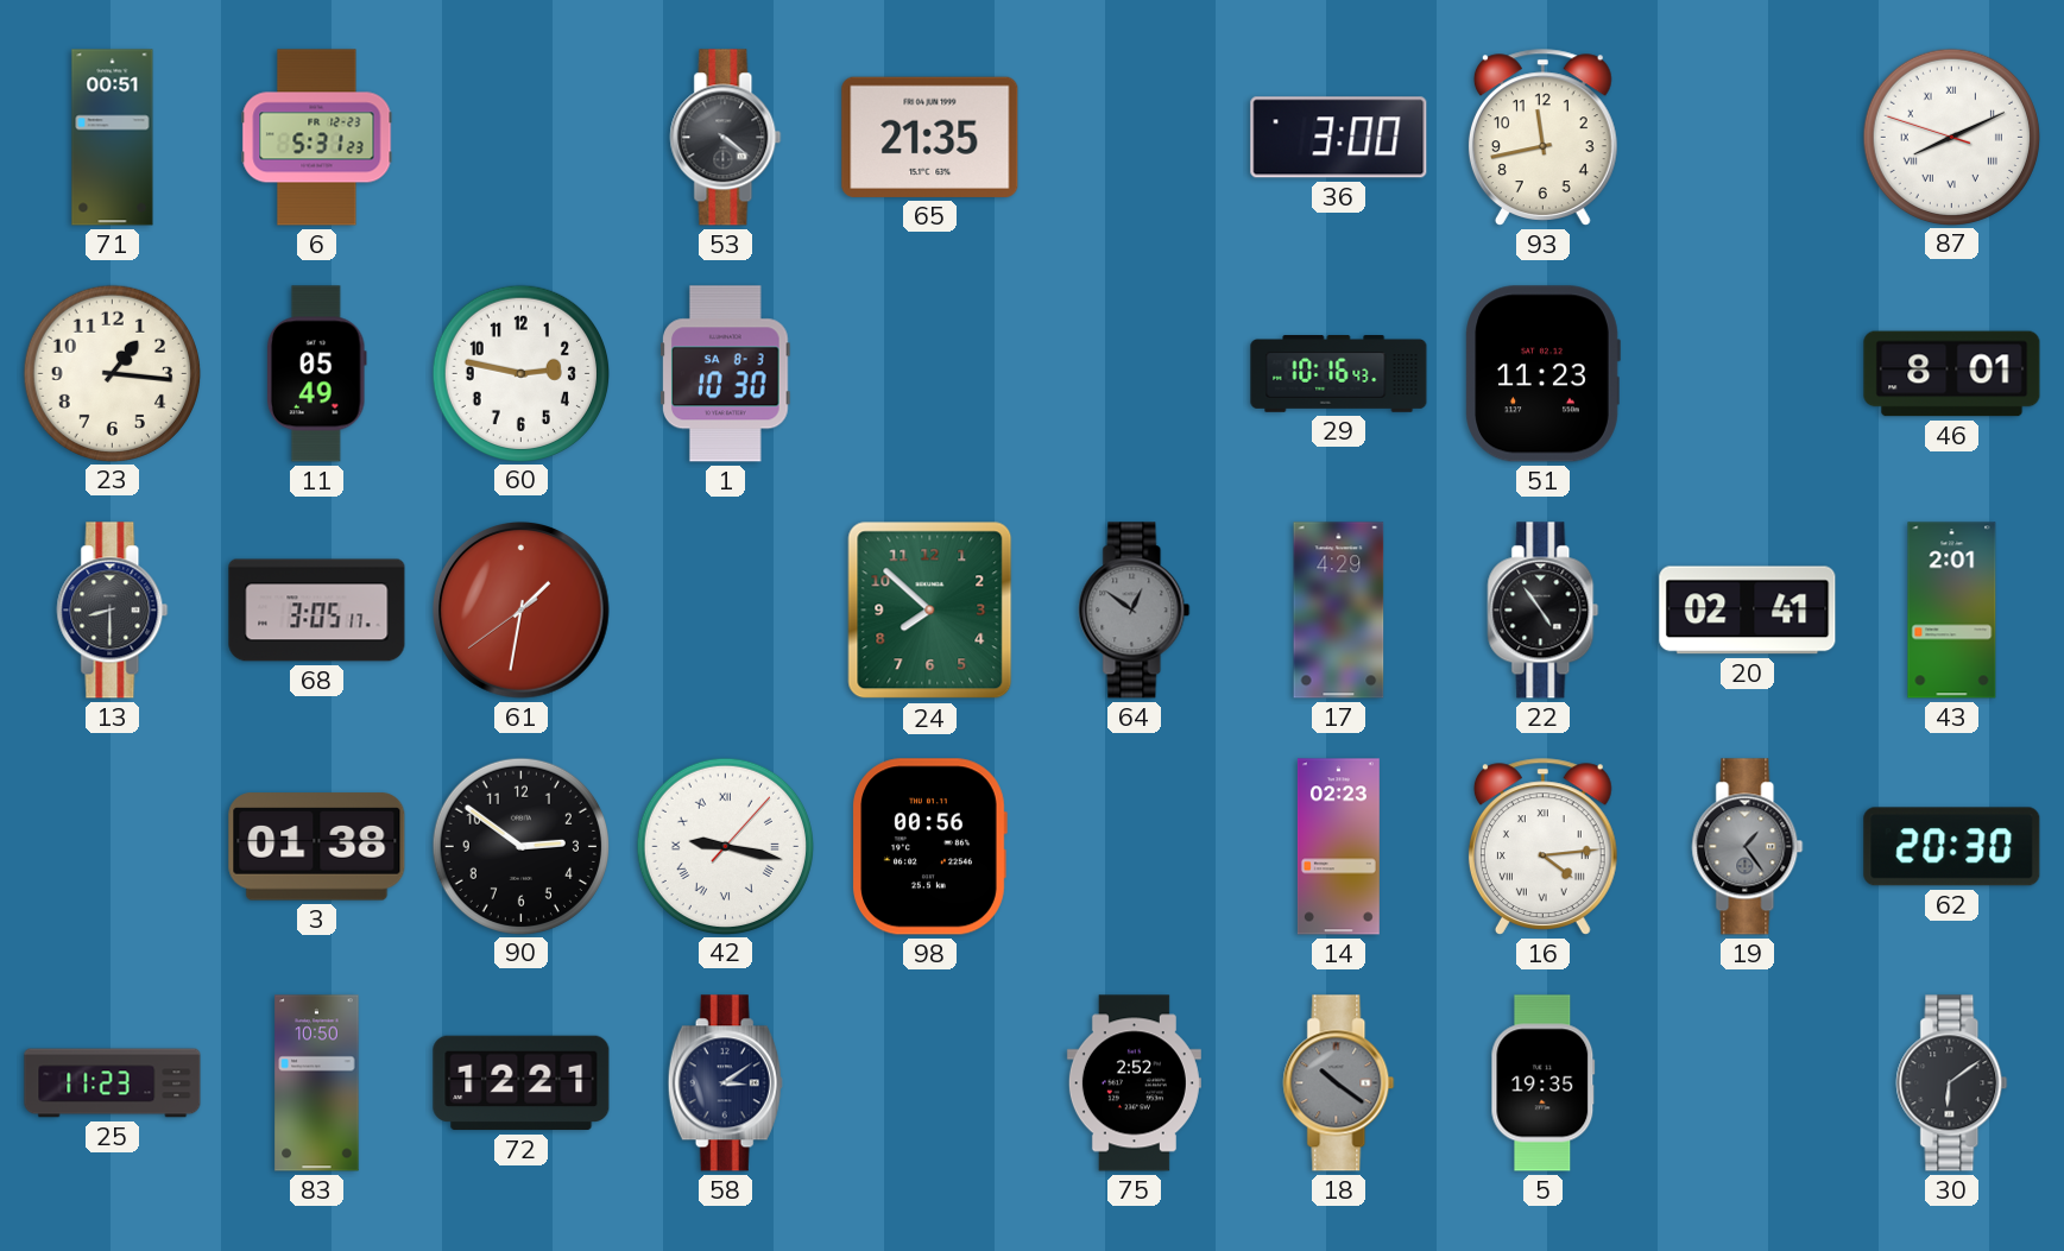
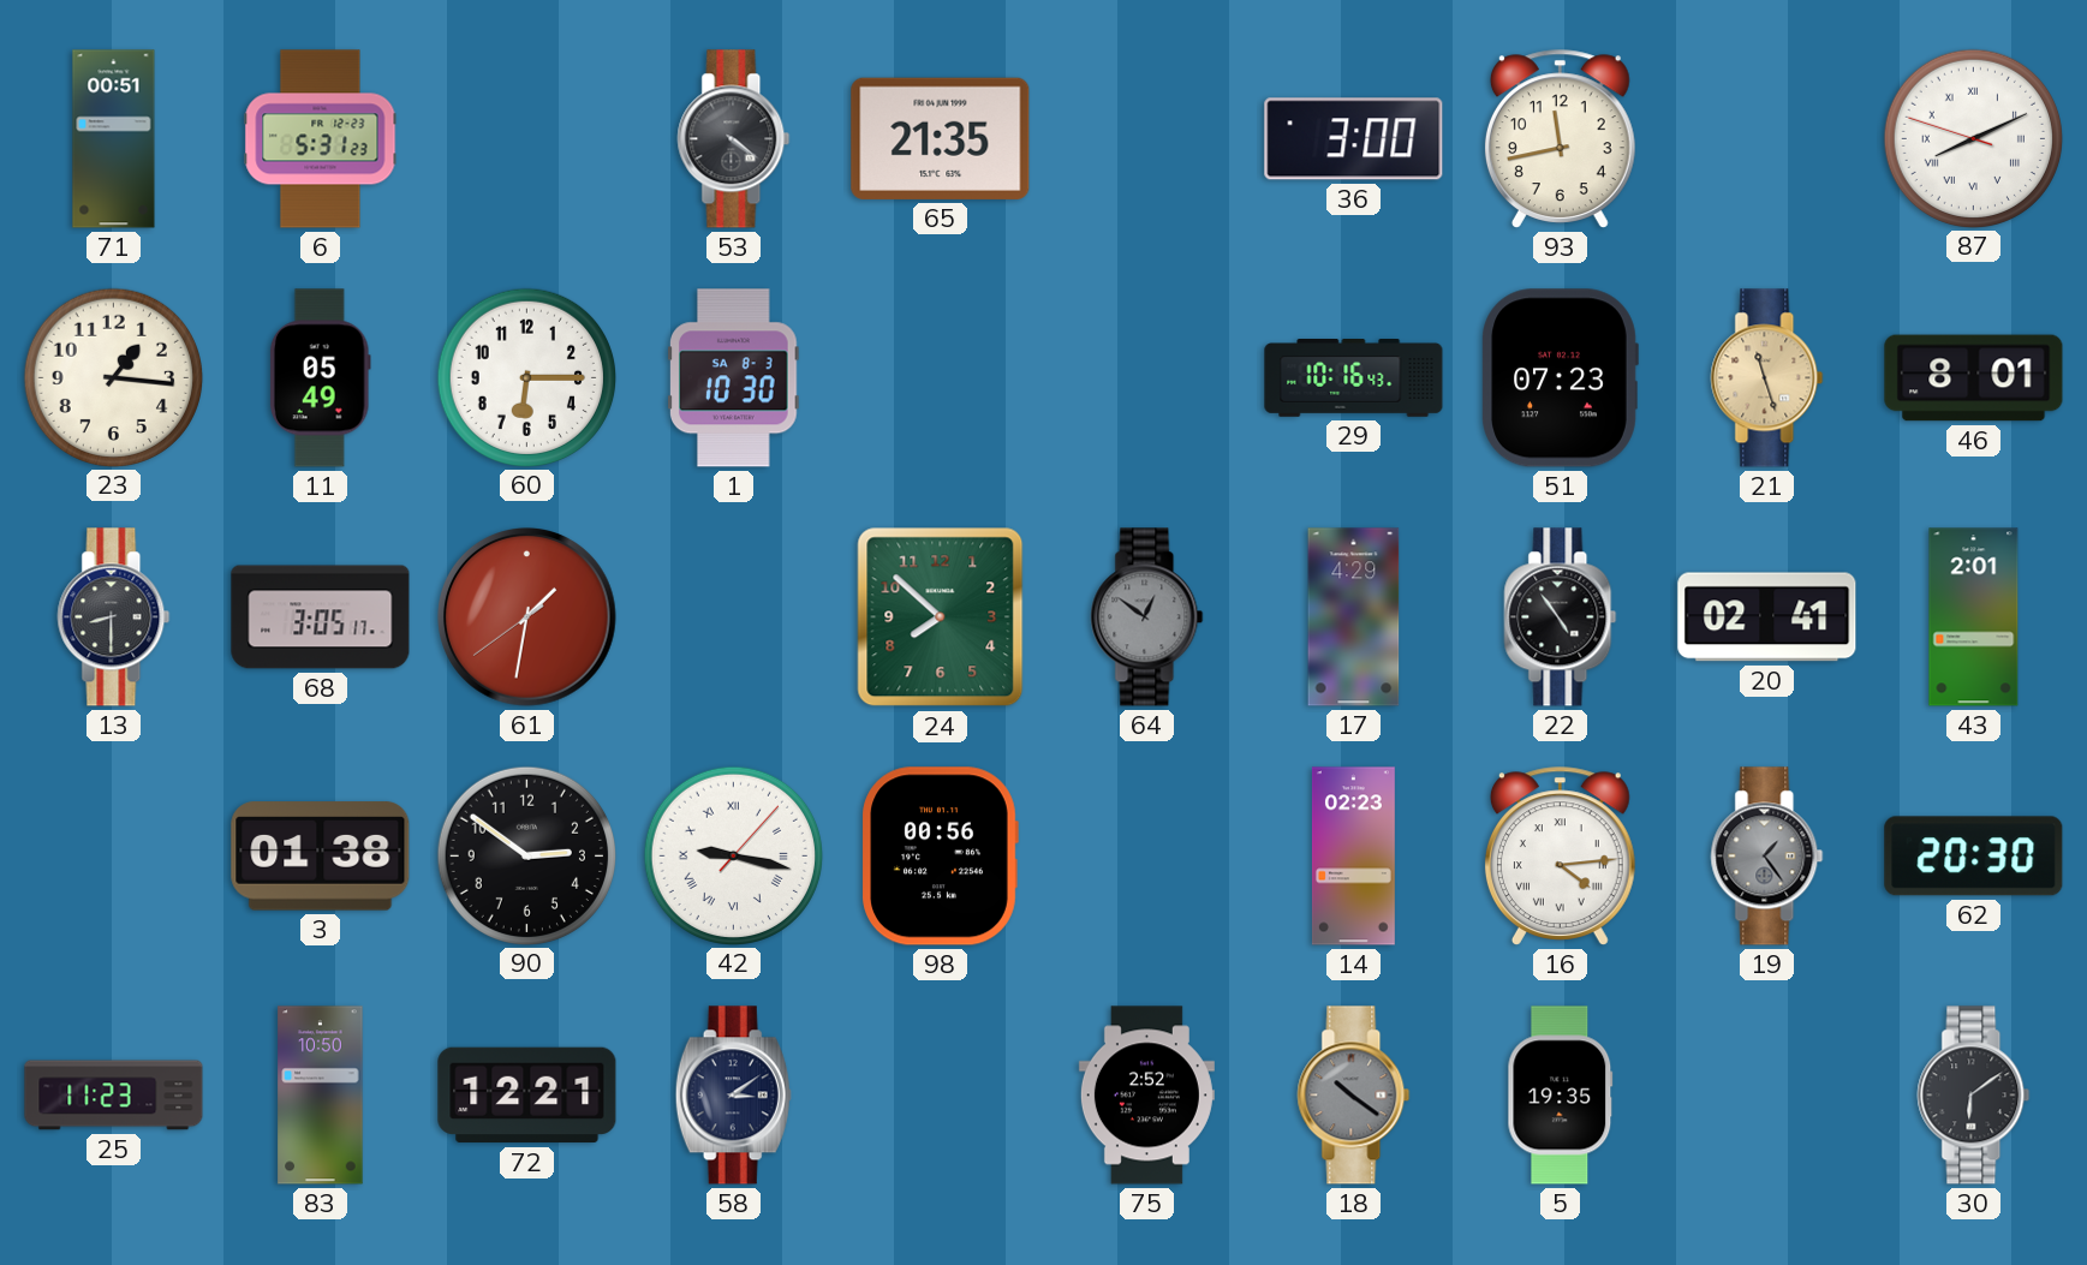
60: 2:47 -> 6:15
51: 11:23 -> 07:23
21: none -> 11:27
